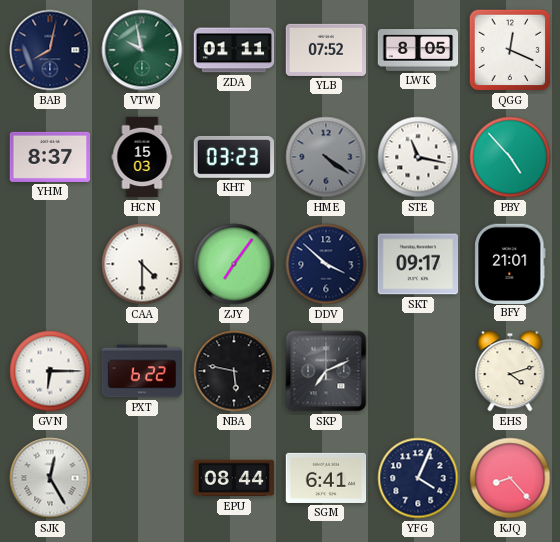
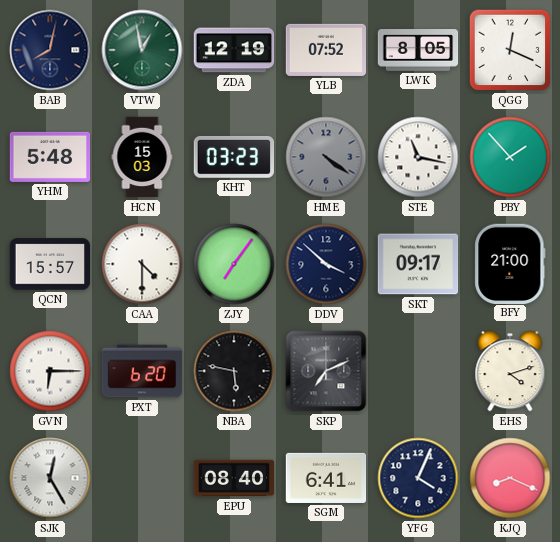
VTW: 9:58 -> 12:58
ZDA: 01:11 -> 12:19
YHM: 8:37 -> 5:48
PBY: 4:53 -> 1:53
QCN: none -> 15:57
BFY: 21:01 -> 21:00
PXT: 6:22 -> 6:20
EPU: 08:44 -> 08:40
KJQ: 8:23 -> 8:19
